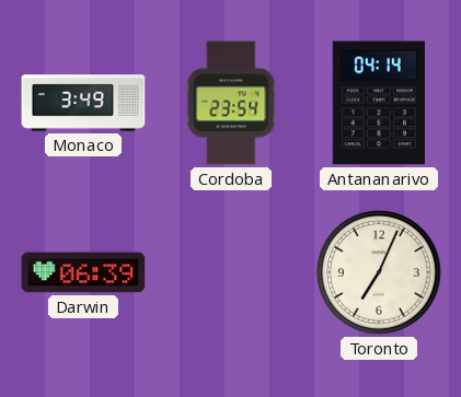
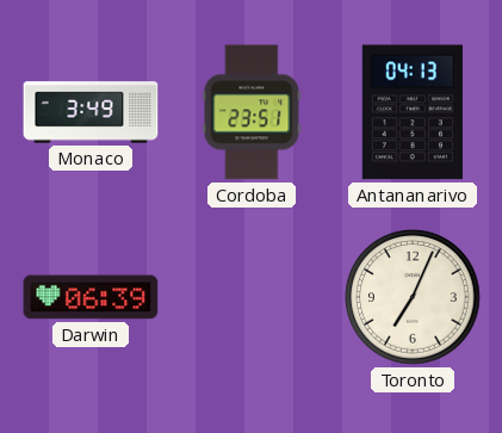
Cordoba: 23:54 -> 23:51
Antananarivo: 04:14 -> 04:13
